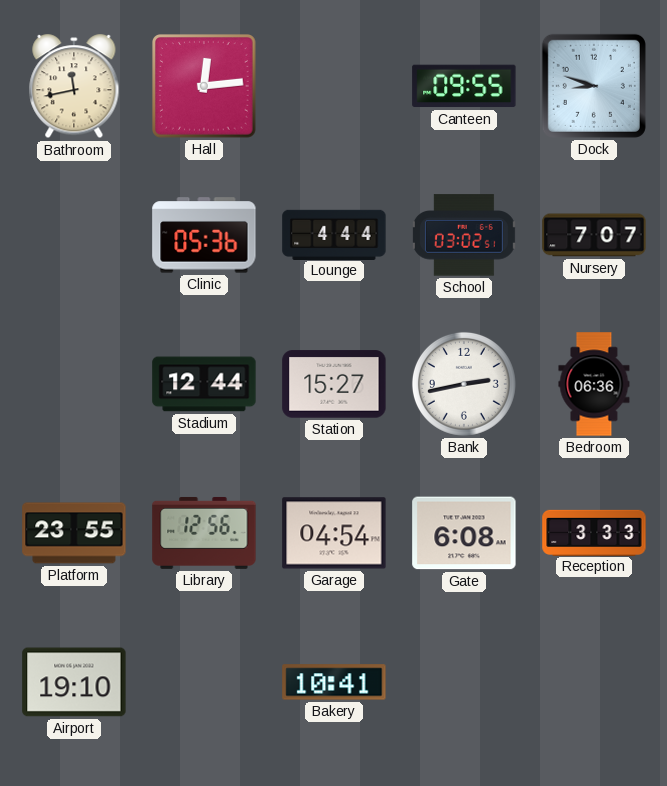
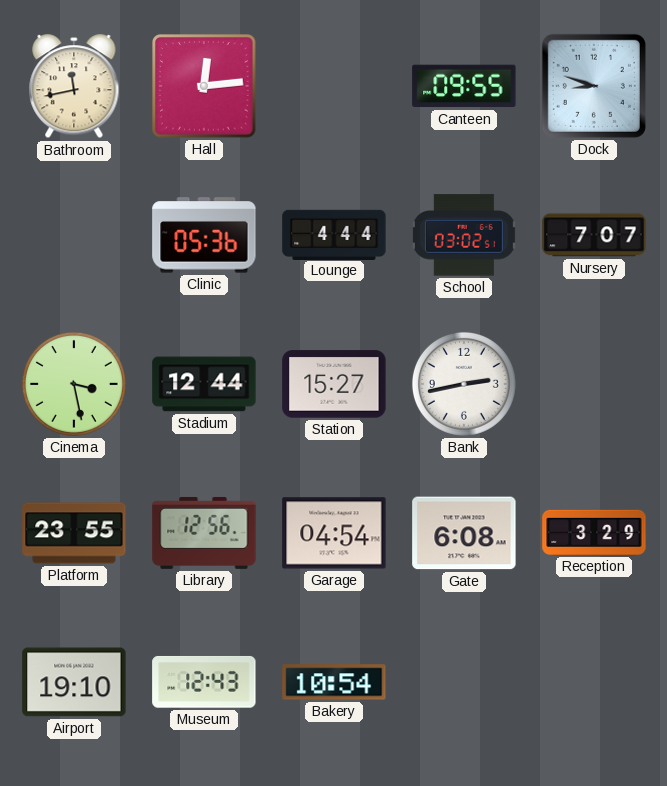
Cinema: none -> 3:28
Bedroom: 06:36 -> none
Reception: 3:33 -> 3:29
Museum: none -> 12:43
Bakery: 10:41 -> 10:54
